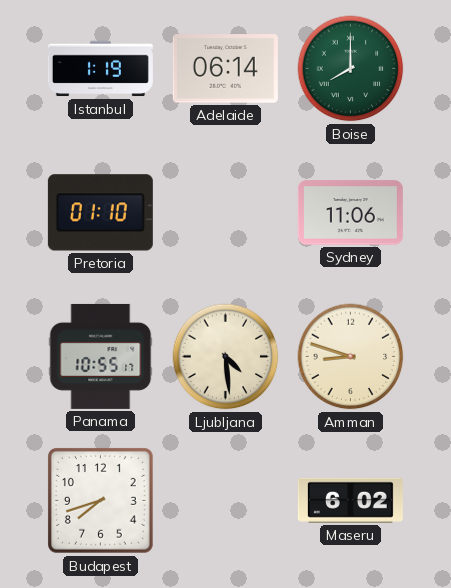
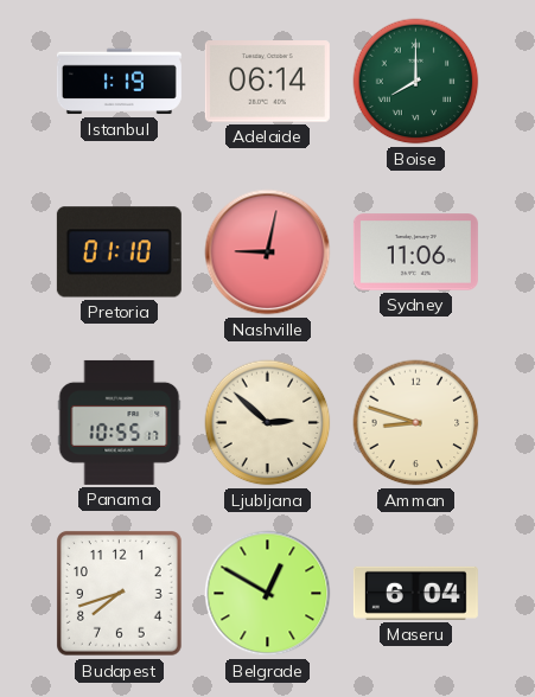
Nashville: none -> 9:02
Ljubljana: 4:29 -> 2:52
Belgrade: none -> 12:50
Maseru: 6:02 -> 6:04
